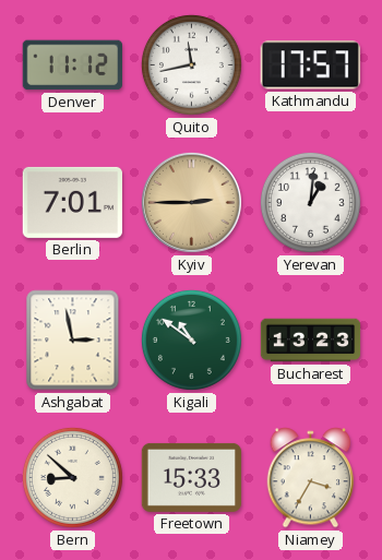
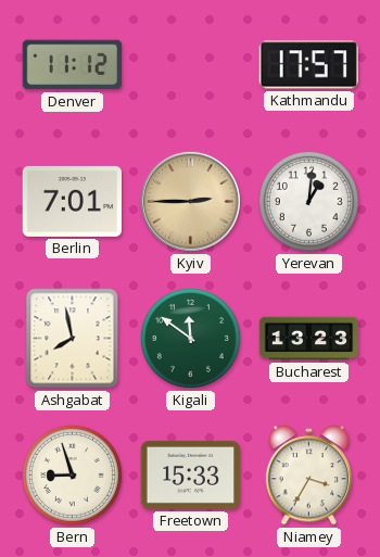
Quito: 11:43 -> none
Ashgabat: 2:58 -> 7:58
Kigali: 10:51 -> 11:51
Bern: 8:52 -> 8:57
